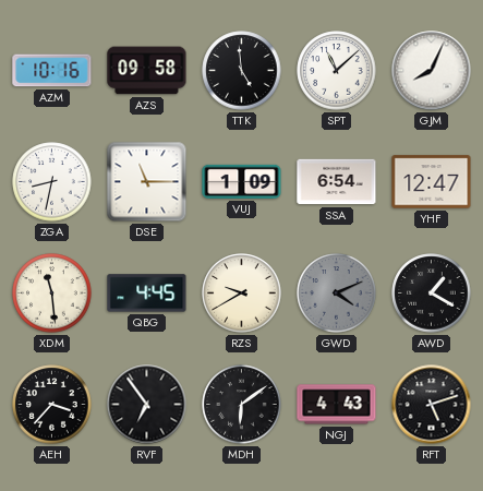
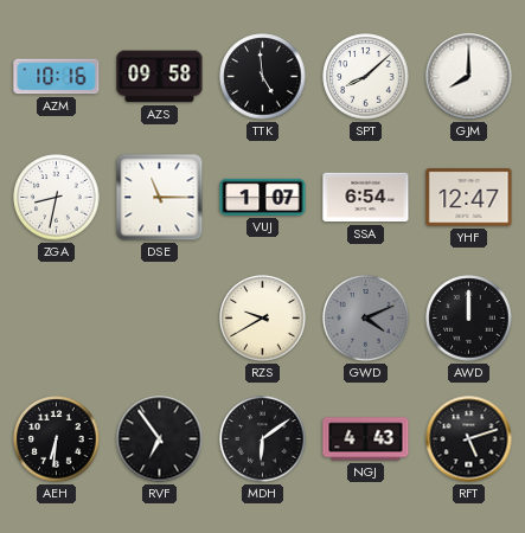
SPT: 11:08 -> 8:08
GJM: 8:04 -> 8:00
VUJ: 1:09 -> 1:07
XDM: 11:29 -> none
QBG: 4:45 -> none
AWD: 1:20 -> 12:00
AEH: 3:37 -> 6:31
